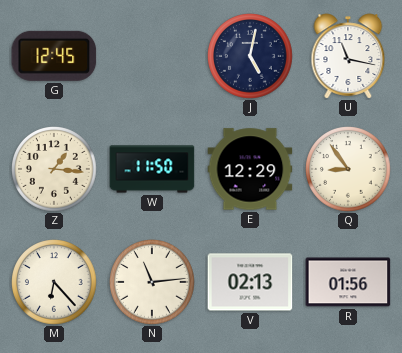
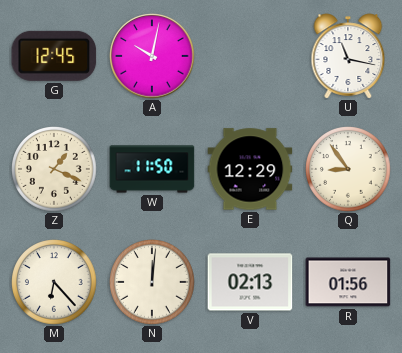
A: none -> 10:02
J: 5:02 -> none
Z: 1:16 -> 1:19
N: 11:14 -> 12:01
